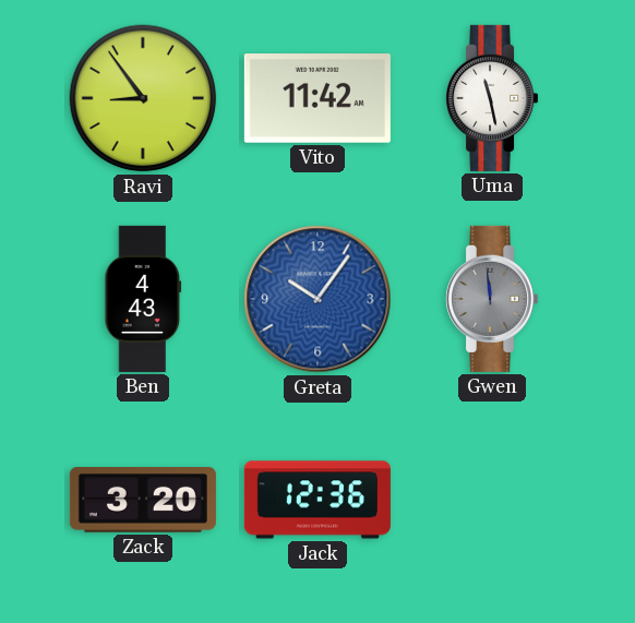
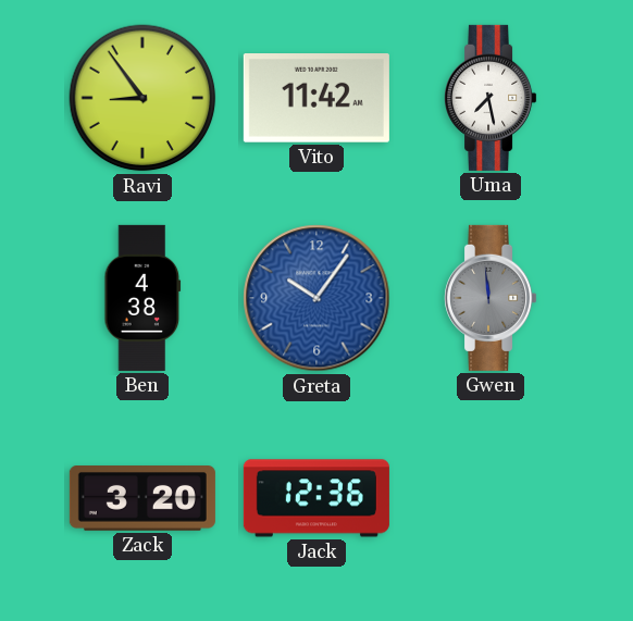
Uma: 11:28 -> 7:28
Ben: 4:43 -> 4:38
